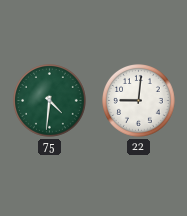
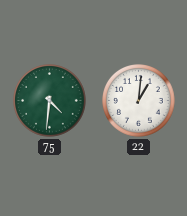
22: 9:01 -> 1:01
